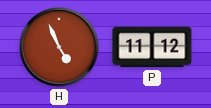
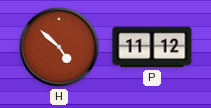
H: 4:56 -> 4:52
